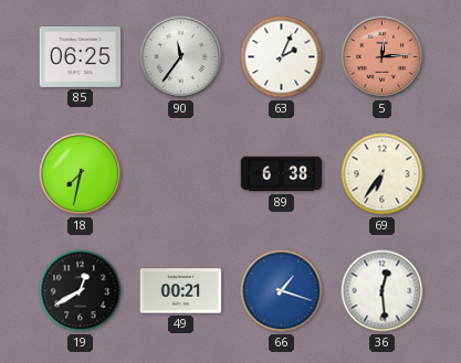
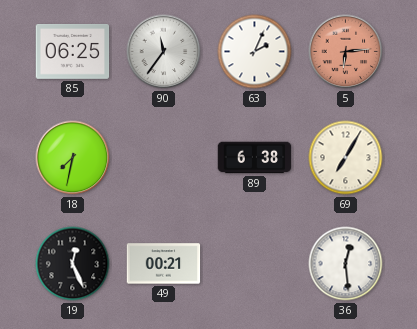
5: 12:14 -> 6:14
69: 6:36 -> 7:05
19: 12:40 -> 12:26
66: 1:18 -> none
